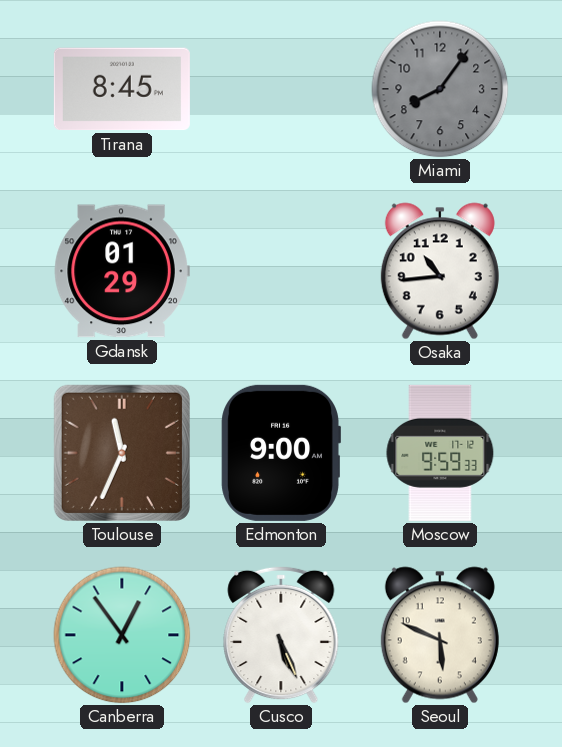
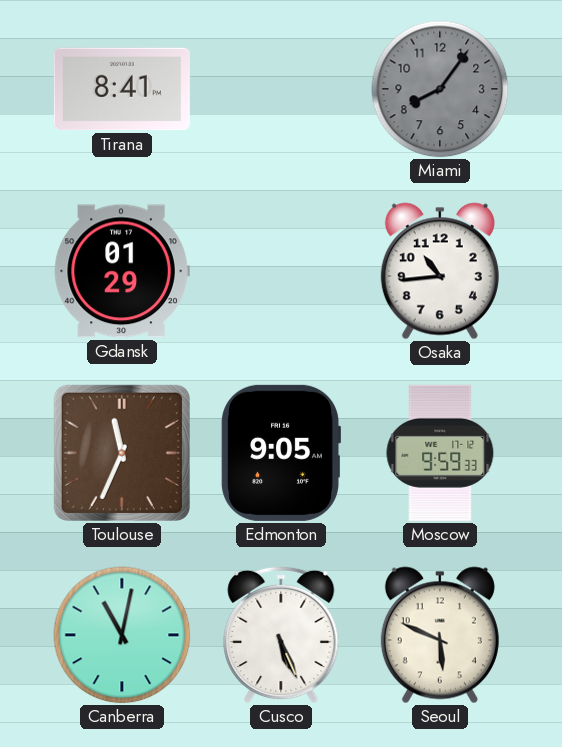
Tirana: 8:45 -> 8:41
Edmonton: 9:00 -> 9:05
Canberra: 12:54 -> 11:02
